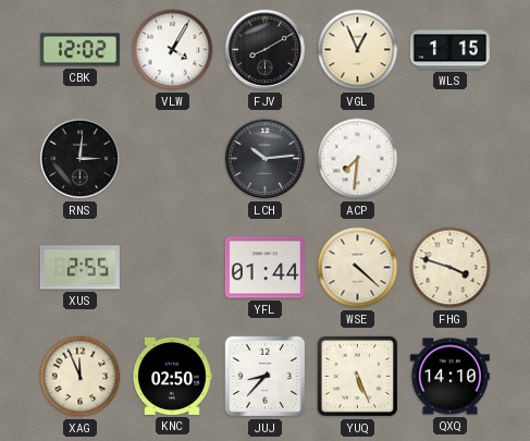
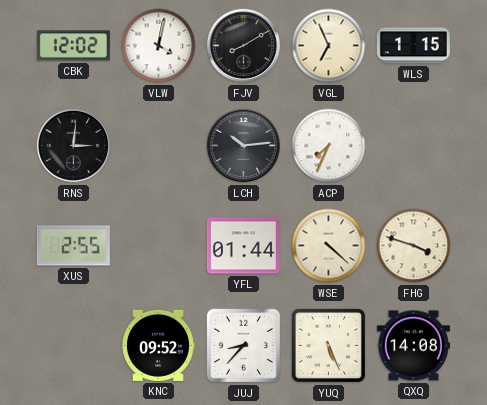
VLW: 4:05 -> 4:02
VGL: 12:56 -> 6:56
ACP: 7:31 -> 7:34
XAG: 11:56 -> none
KNC: 02:50 -> 09:52
QXQ: 14:10 -> 14:08
